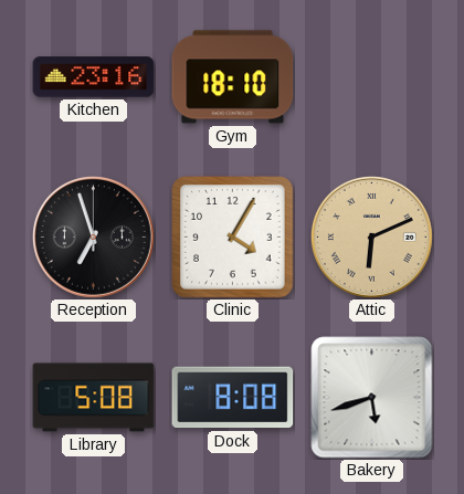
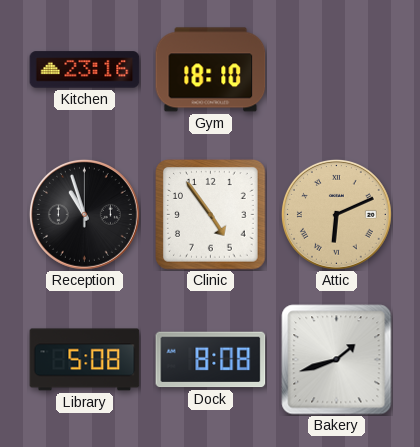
Reception: 6:57 -> 10:57
Clinic: 4:05 -> 4:54
Bakery: 5:42 -> 1:42
